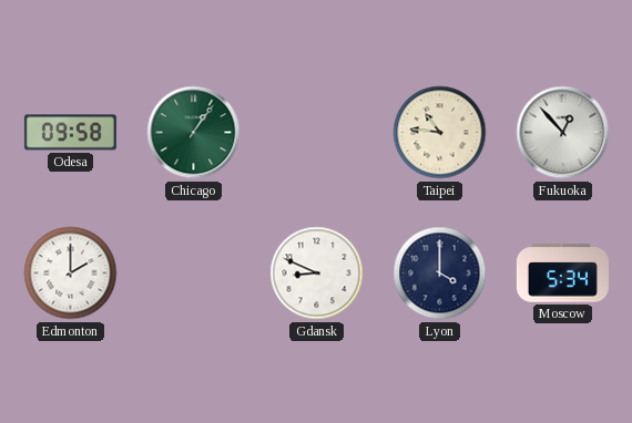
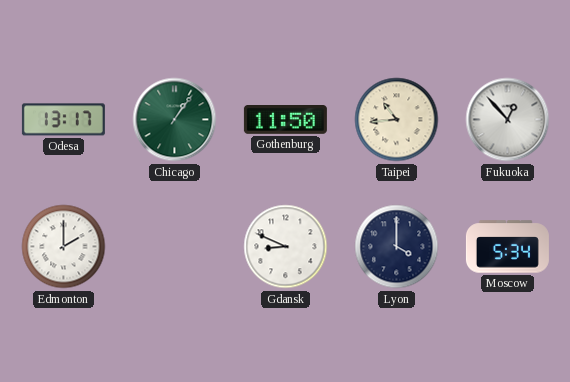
Odesa: 09:58 -> 13:17
Gothenburg: none -> 11:50
Taipei: 10:46 -> 10:44
